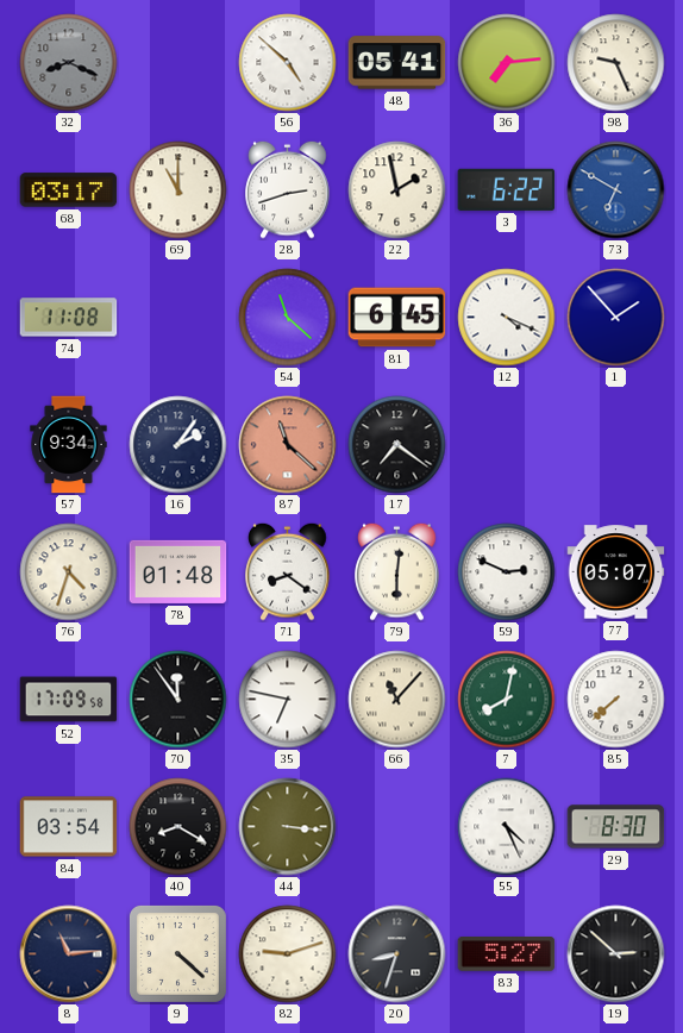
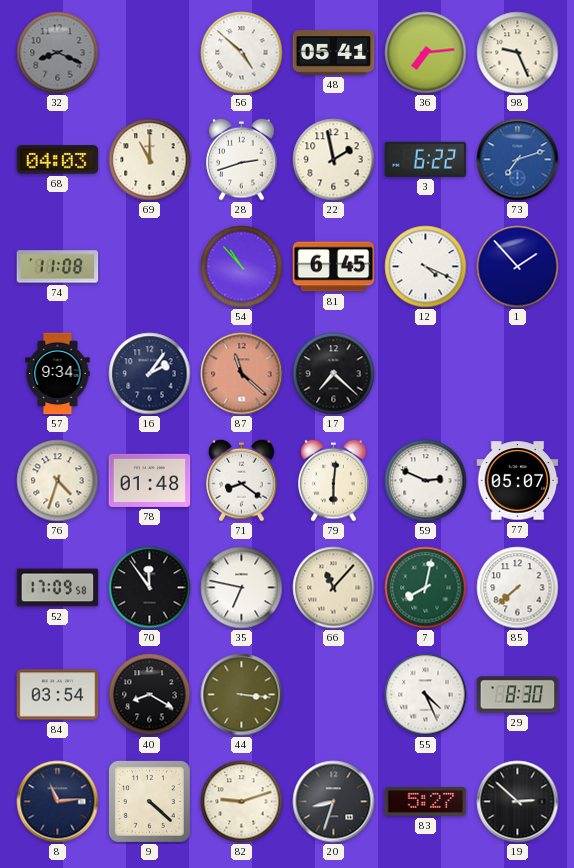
68: 03:17 -> 04:03
73: 6:50 -> 7:12
54: 11:22 -> 10:53
17: 7:21 -> 7:22
